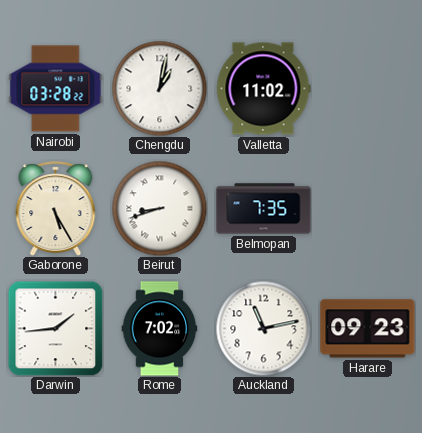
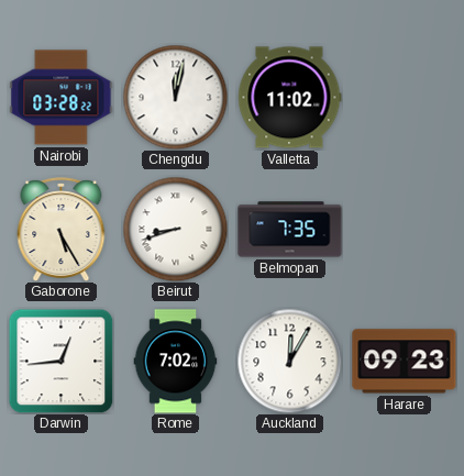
Chengdu: 1:02 -> 12:02
Darwin: 1:44 -> 12:44
Auckland: 11:13 -> 12:05
